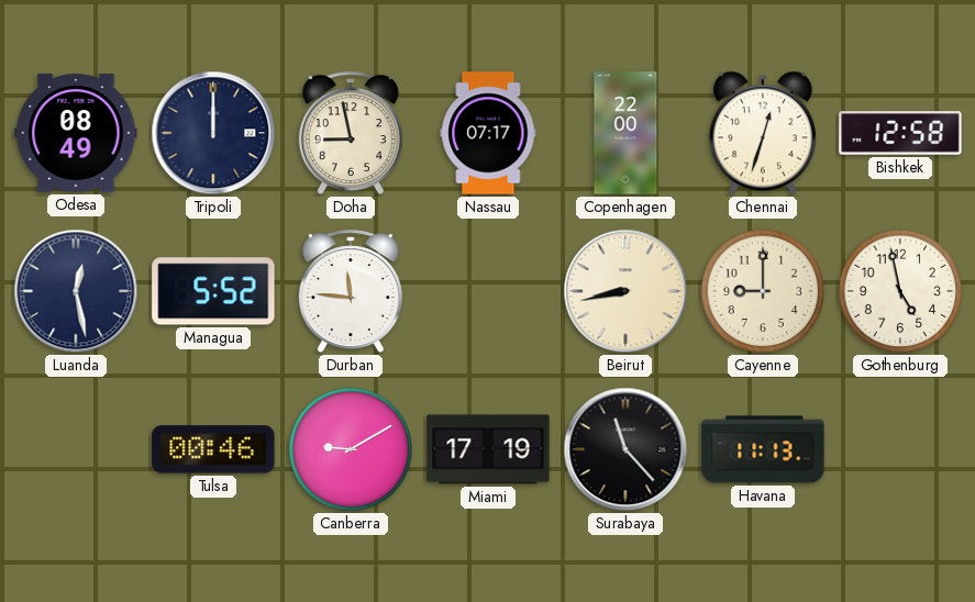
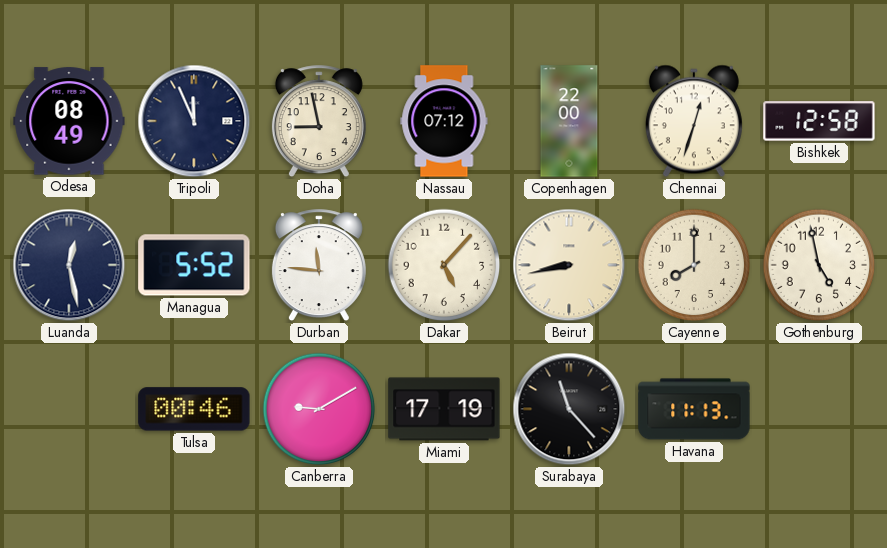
Tripoli: 12:00 -> 11:56
Nassau: 07:17 -> 07:12
Dakar: none -> 5:07
Cayenne: 9:00 -> 8:00
